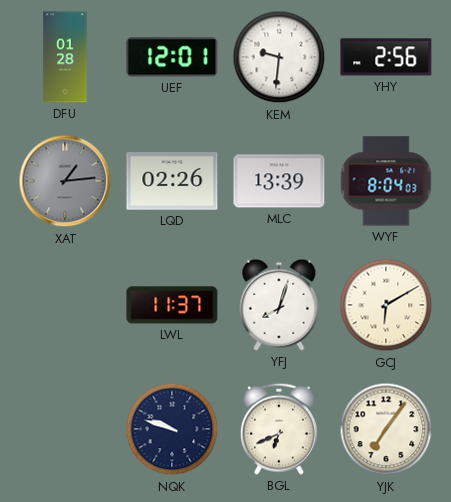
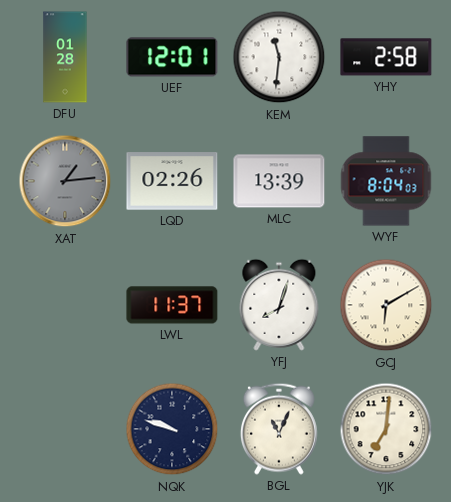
KEM: 9:31 -> 11:31
YHY: 2:56 -> 2:58
BGL: 6:41 -> 11:04
YJK: 7:06 -> 7:01
